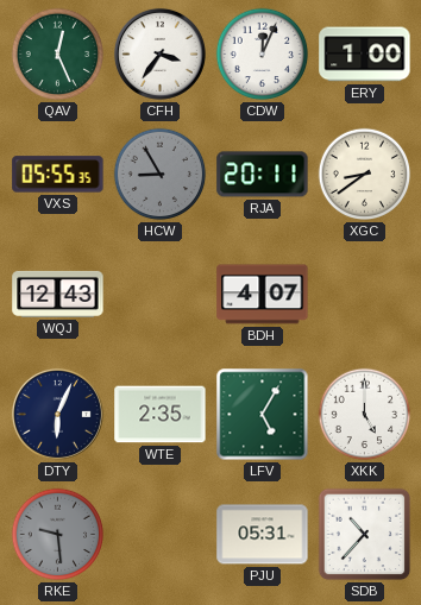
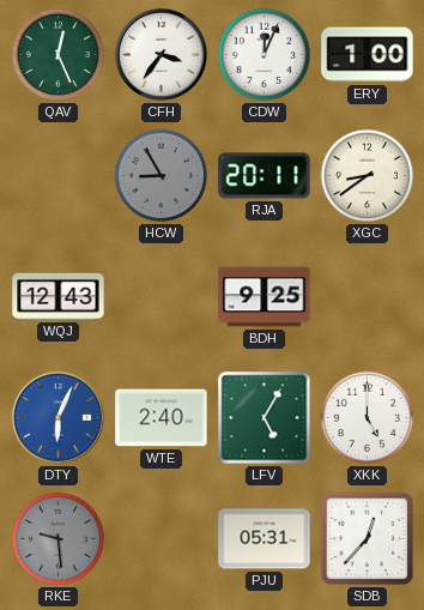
VXS: 05:55 -> none
BDH: 4:07 -> 9:25
DTY dial: navy -> blue
WTE: 2:35 -> 2:40
SDB: 10:37 -> 12:37
